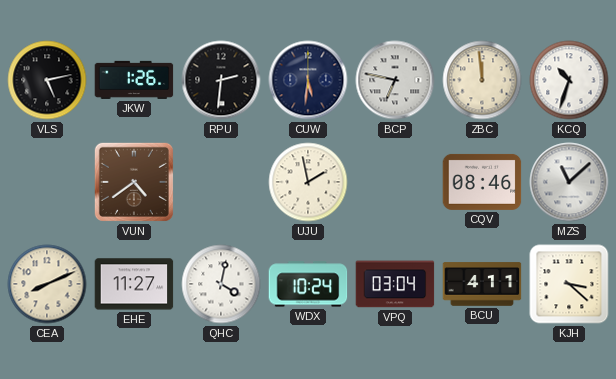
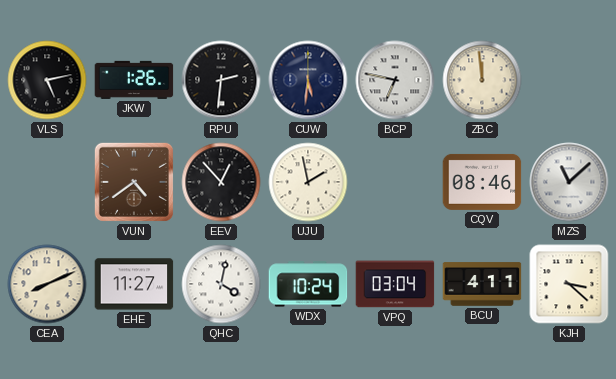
KCQ: 10:33 -> none
EEV: none -> 12:53
